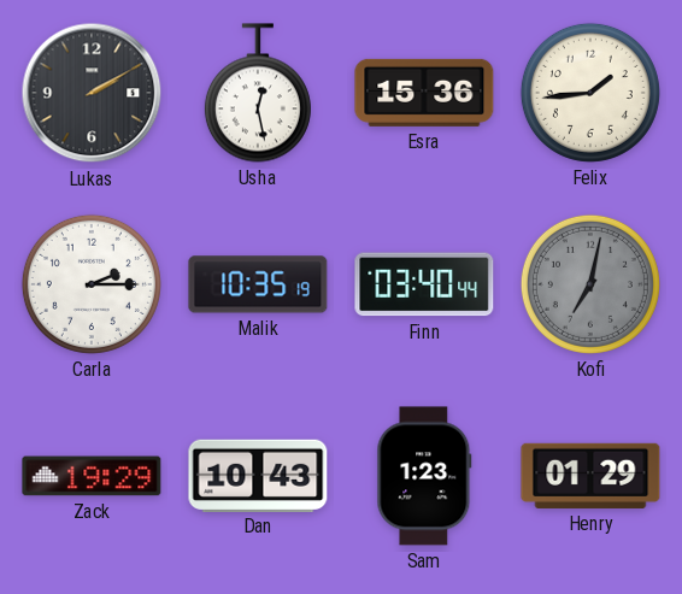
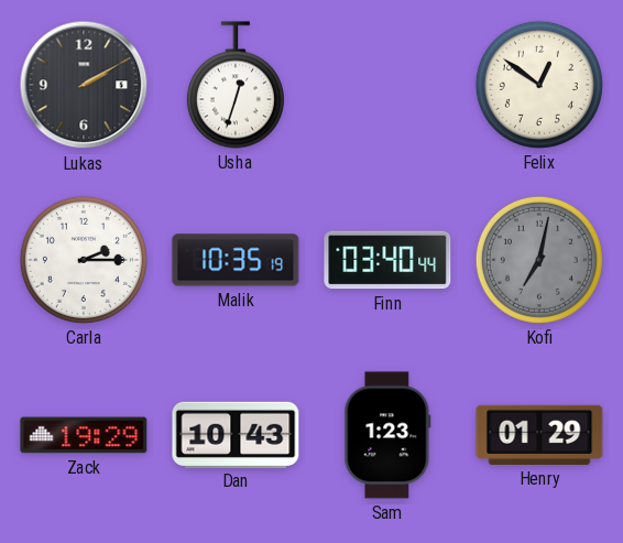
Usha: 12:28 -> 12:33
Esra: 15:36 -> none
Felix: 1:44 -> 12:51
